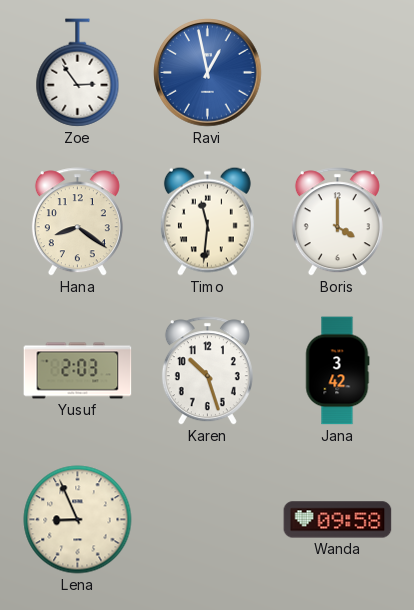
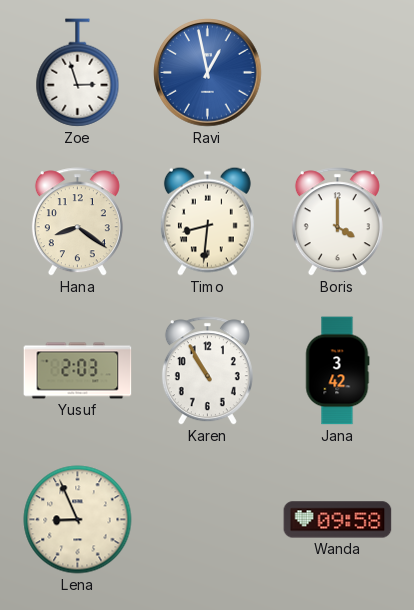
Zoe: 2:54 -> 2:57
Timo: 11:31 -> 8:31
Karen: 10:27 -> 10:55
